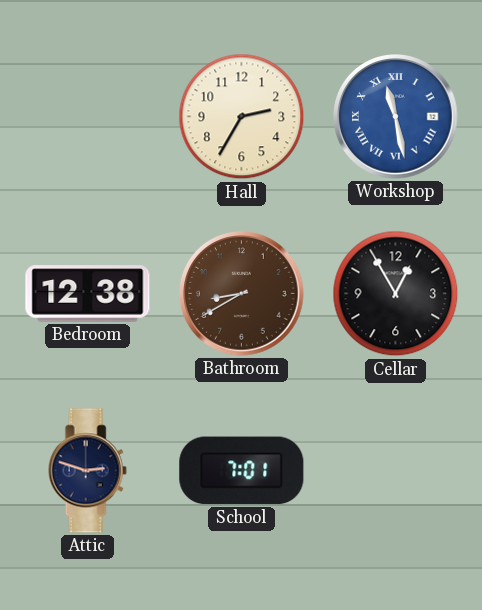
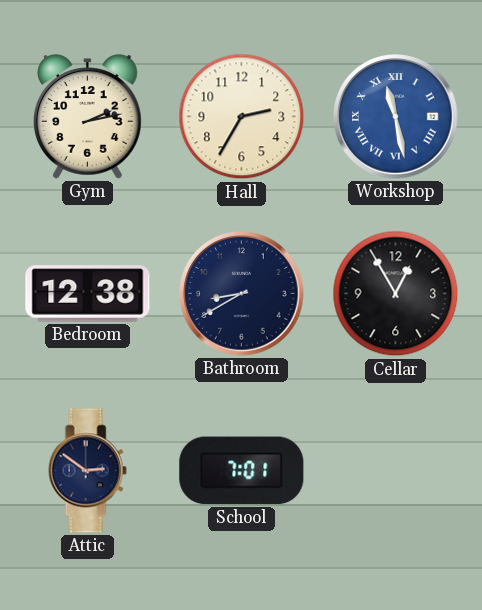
Gym: none -> 2:13
Bathroom dial: brown -> navy
Attic: 2:48 -> 2:51
